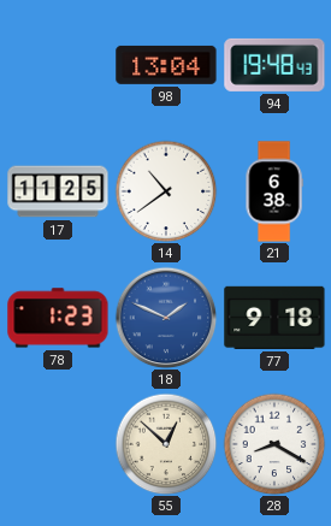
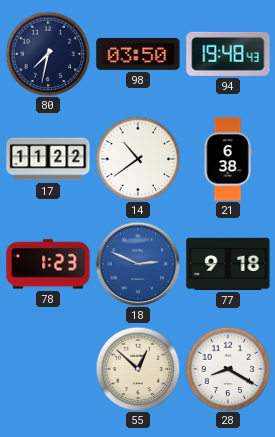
80: none -> 7:32
98: 13:04 -> 03:50
17: 11:25 -> 11:22
18: 1:49 -> 2:49
